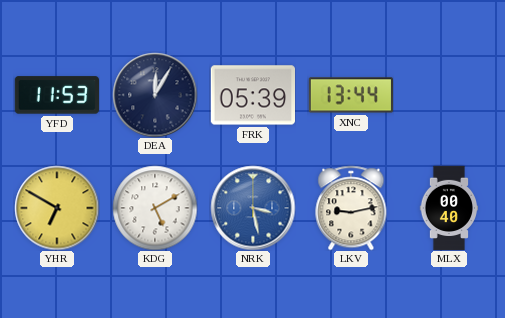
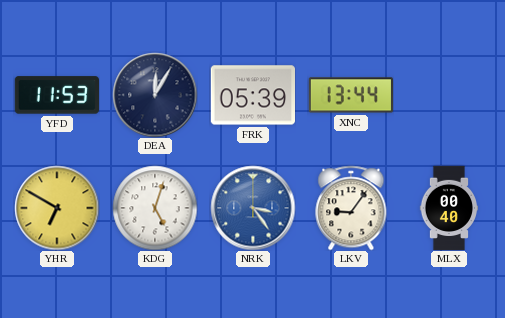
KDG: 5:10 -> 5:03
NRK: 3:28 -> 3:24
LKV: 9:13 -> 9:06
